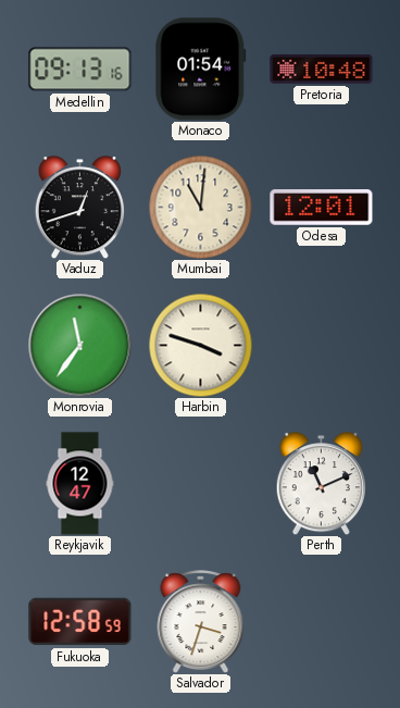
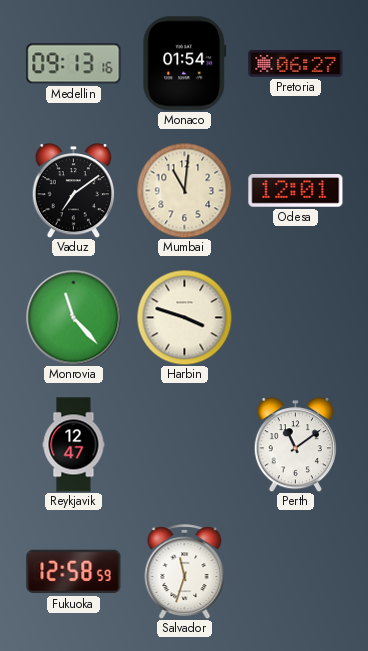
Pretoria: 10:48 -> 06:27
Vaduz: 12:42 -> 7:09
Monrovia: 11:36 -> 11:23
Perth: 11:11 -> 11:09
Salvador: 3:33 -> 11:33
